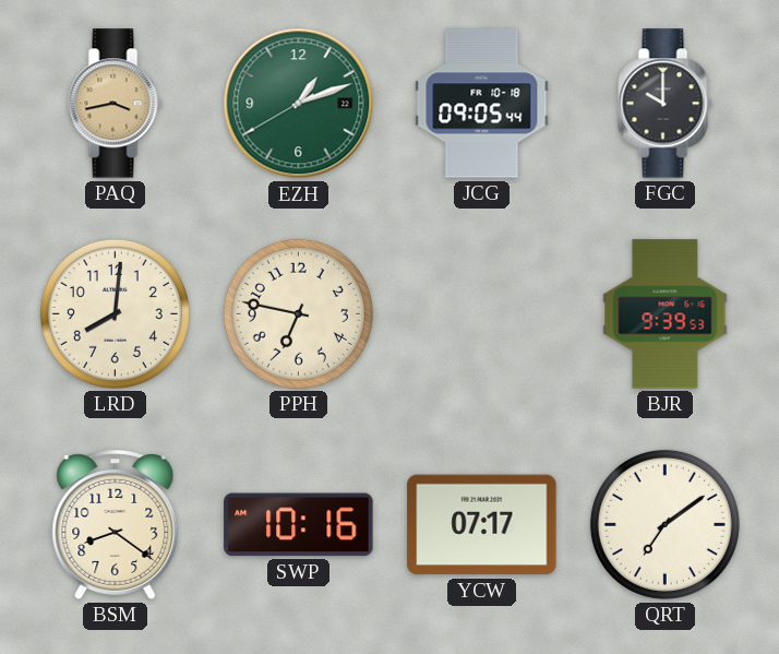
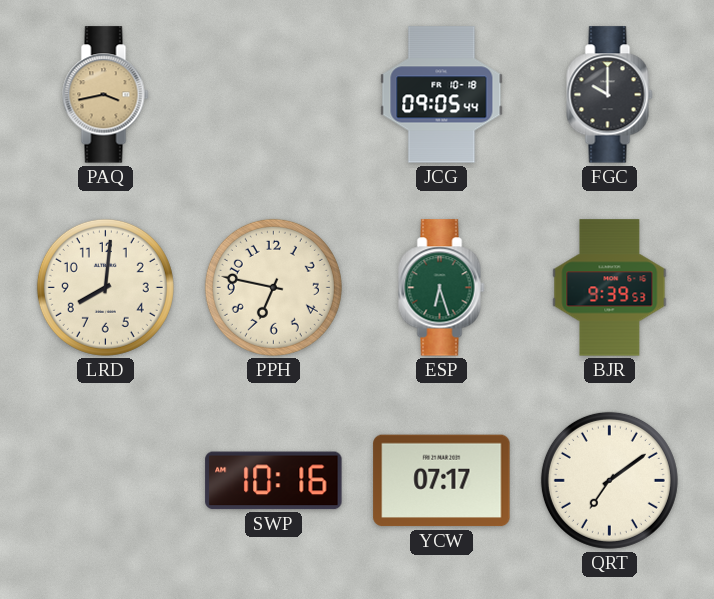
EZH: 1:11 -> none
ESP: none -> 6:27
BSM: 8:21 -> none
